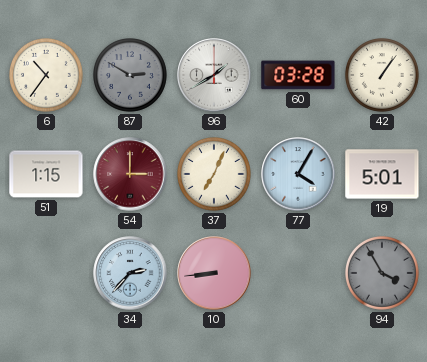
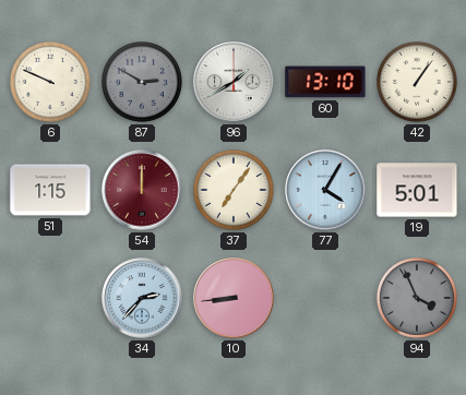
6: 10:36 -> 9:49
60: 03:28 -> 13:10
54: 3:00 -> 12:00
37: 7:04 -> 7:06
94: 3:55 -> 3:56
